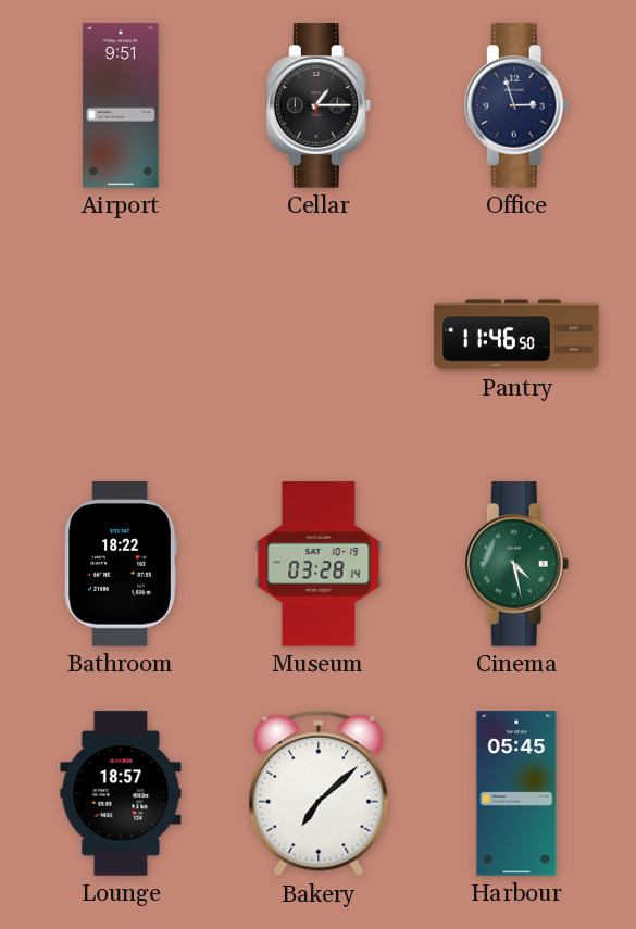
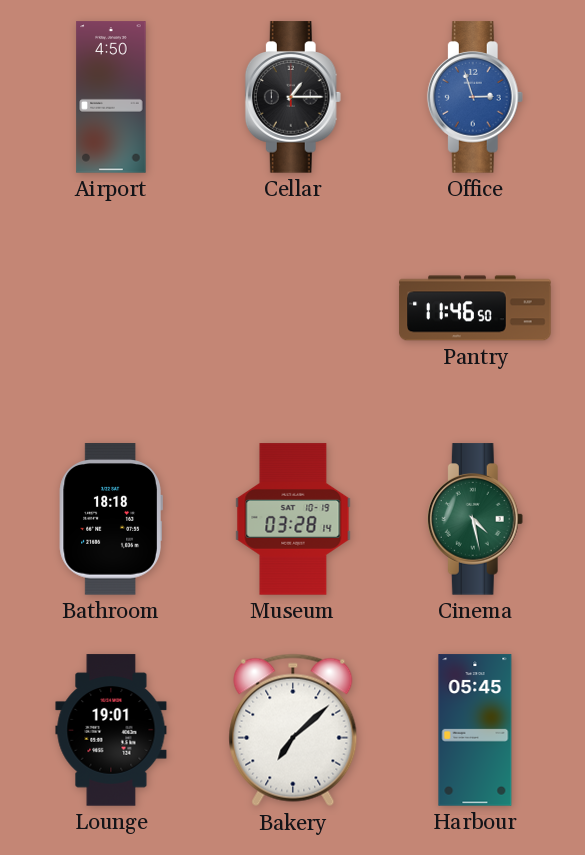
Airport: 9:51 -> 4:50
Office dial: navy -> blue
Bathroom: 18:22 -> 18:18
Lounge: 18:57 -> 19:01
